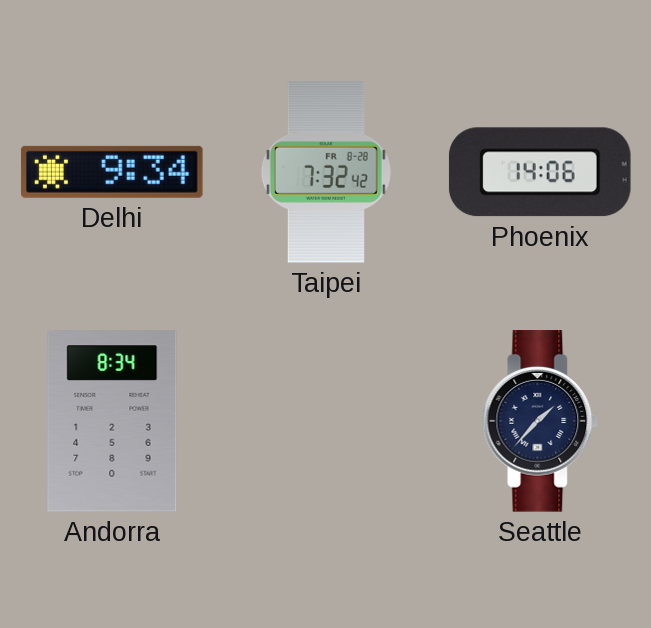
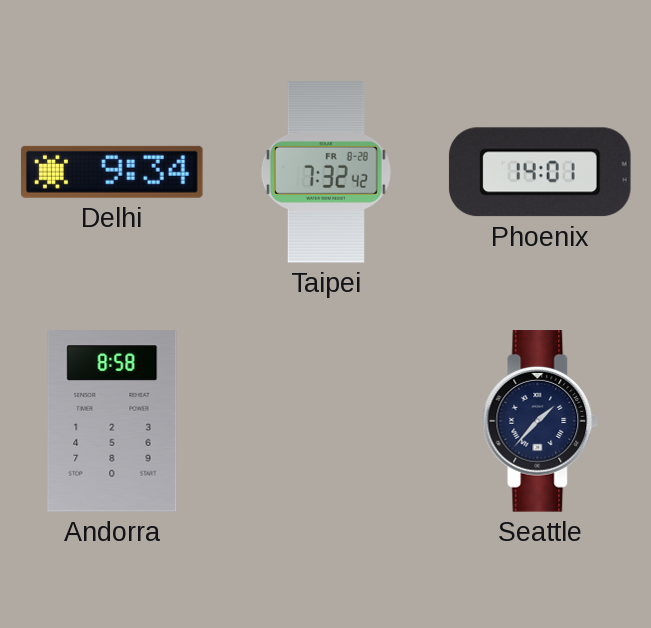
Phoenix: 14:06 -> 14:01
Andorra: 8:34 -> 8:58
